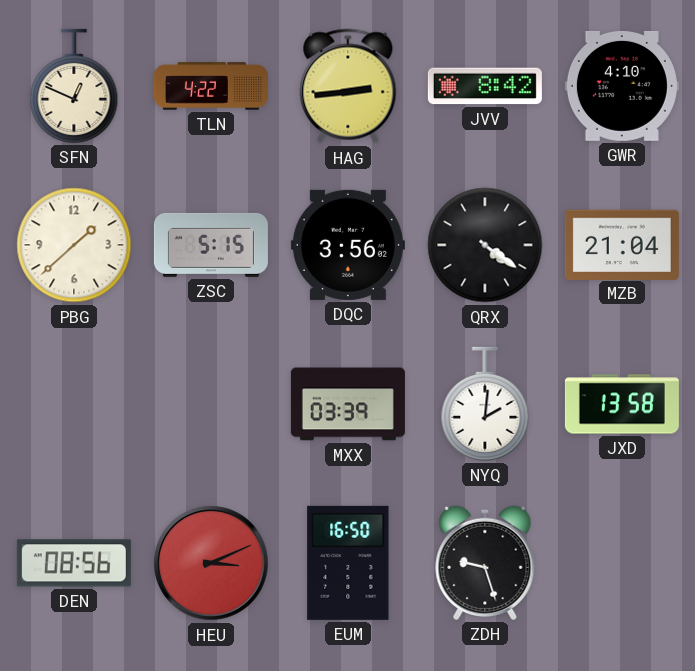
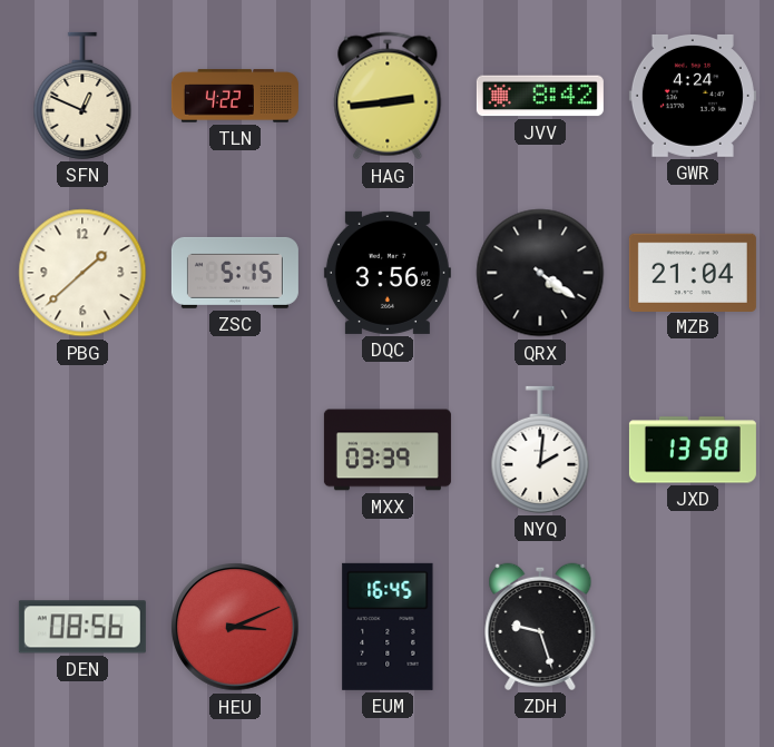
GWR: 4:10 -> 4:24
EUM: 16:50 -> 16:45
